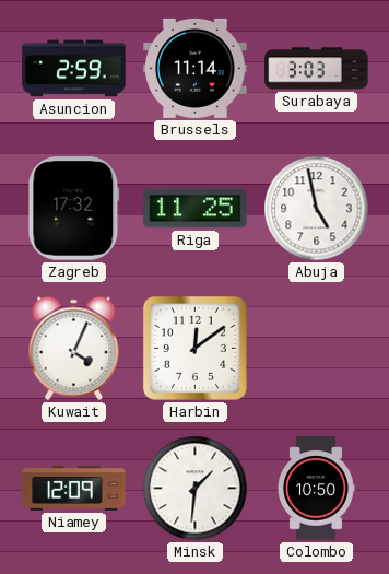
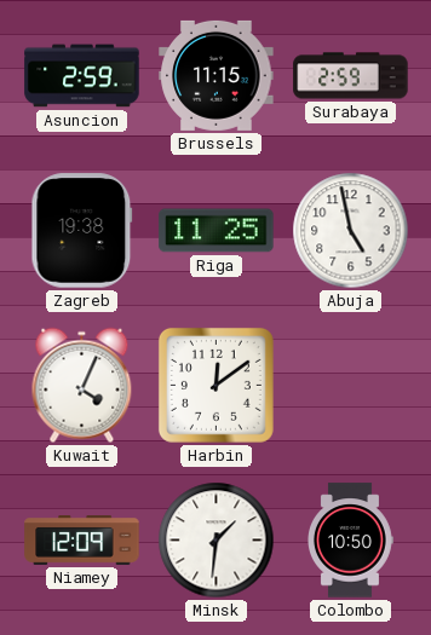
Brussels: 11:14 -> 11:15
Surabaya: 3:03 -> 2:59
Zagreb: 17:32 -> 19:38
